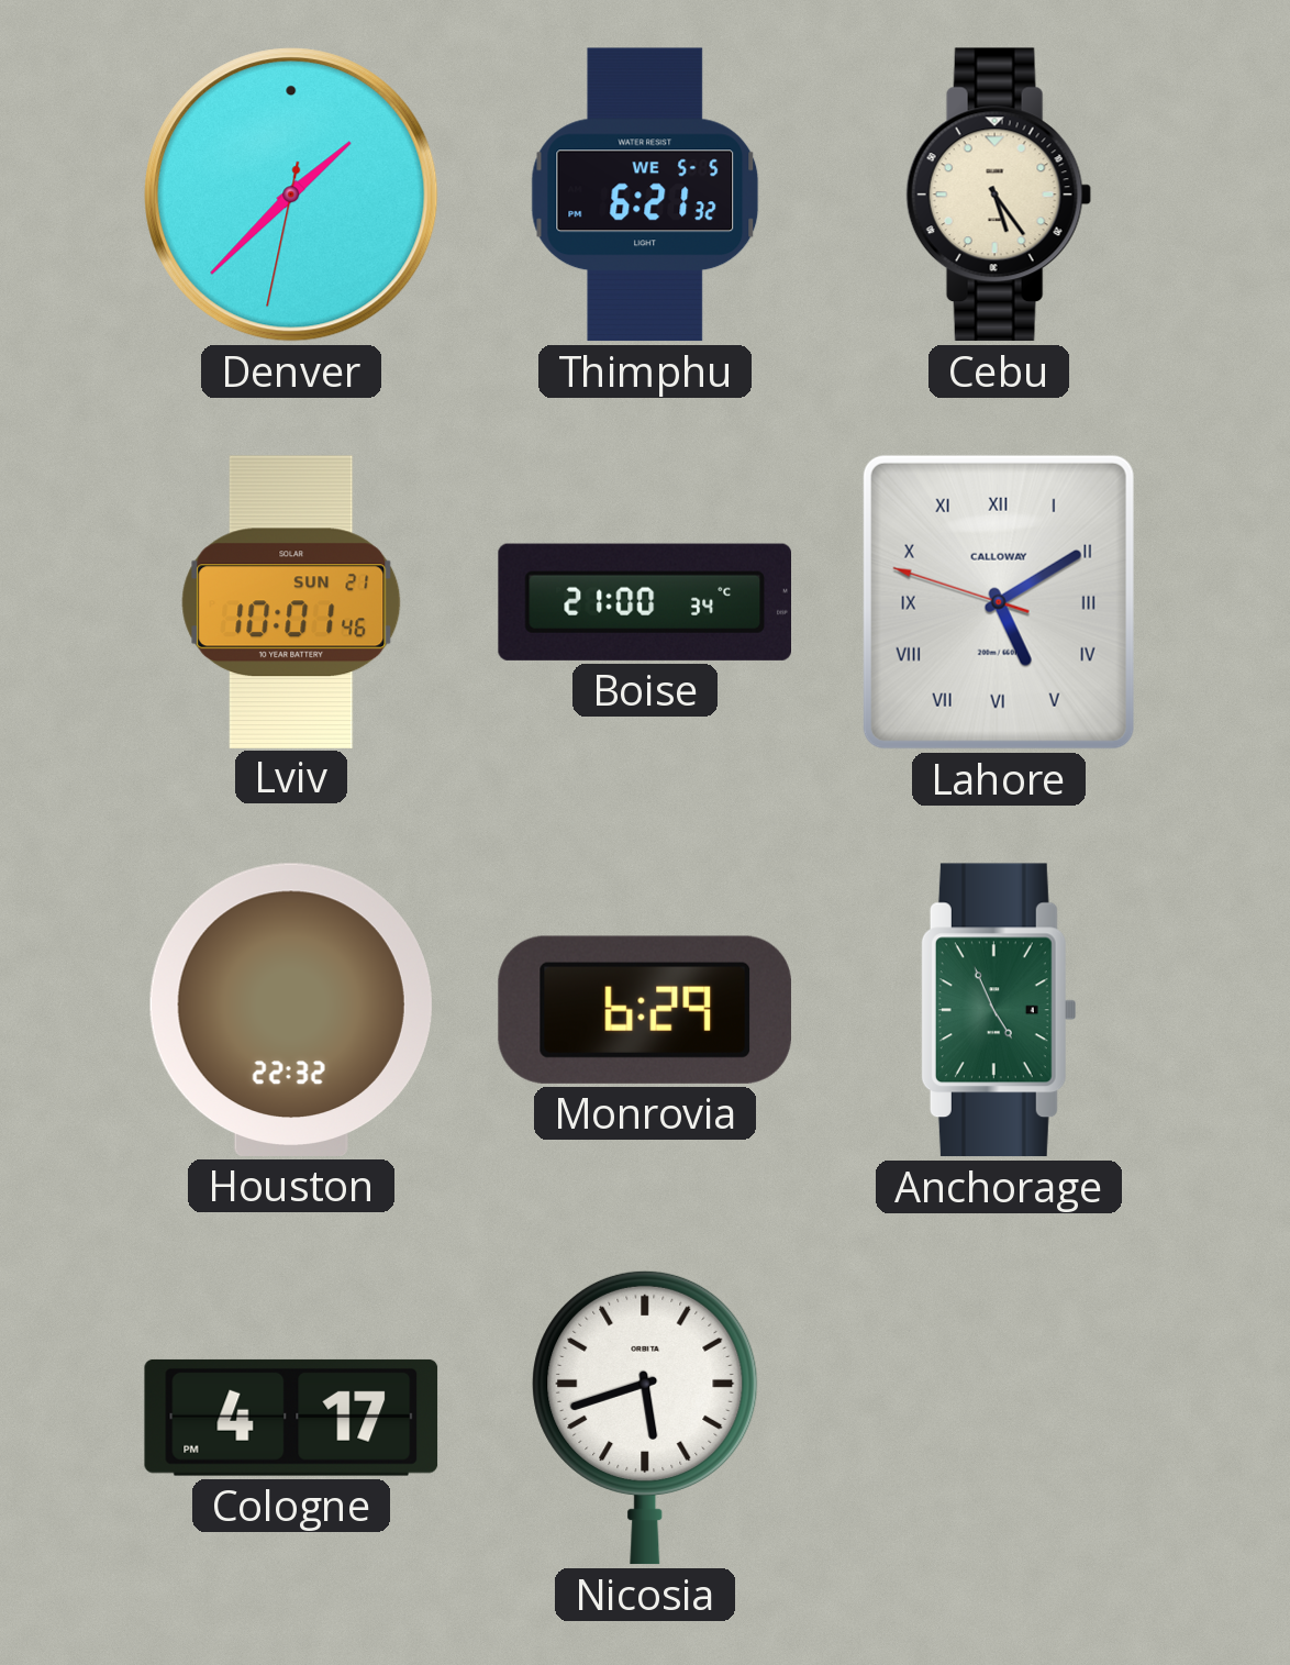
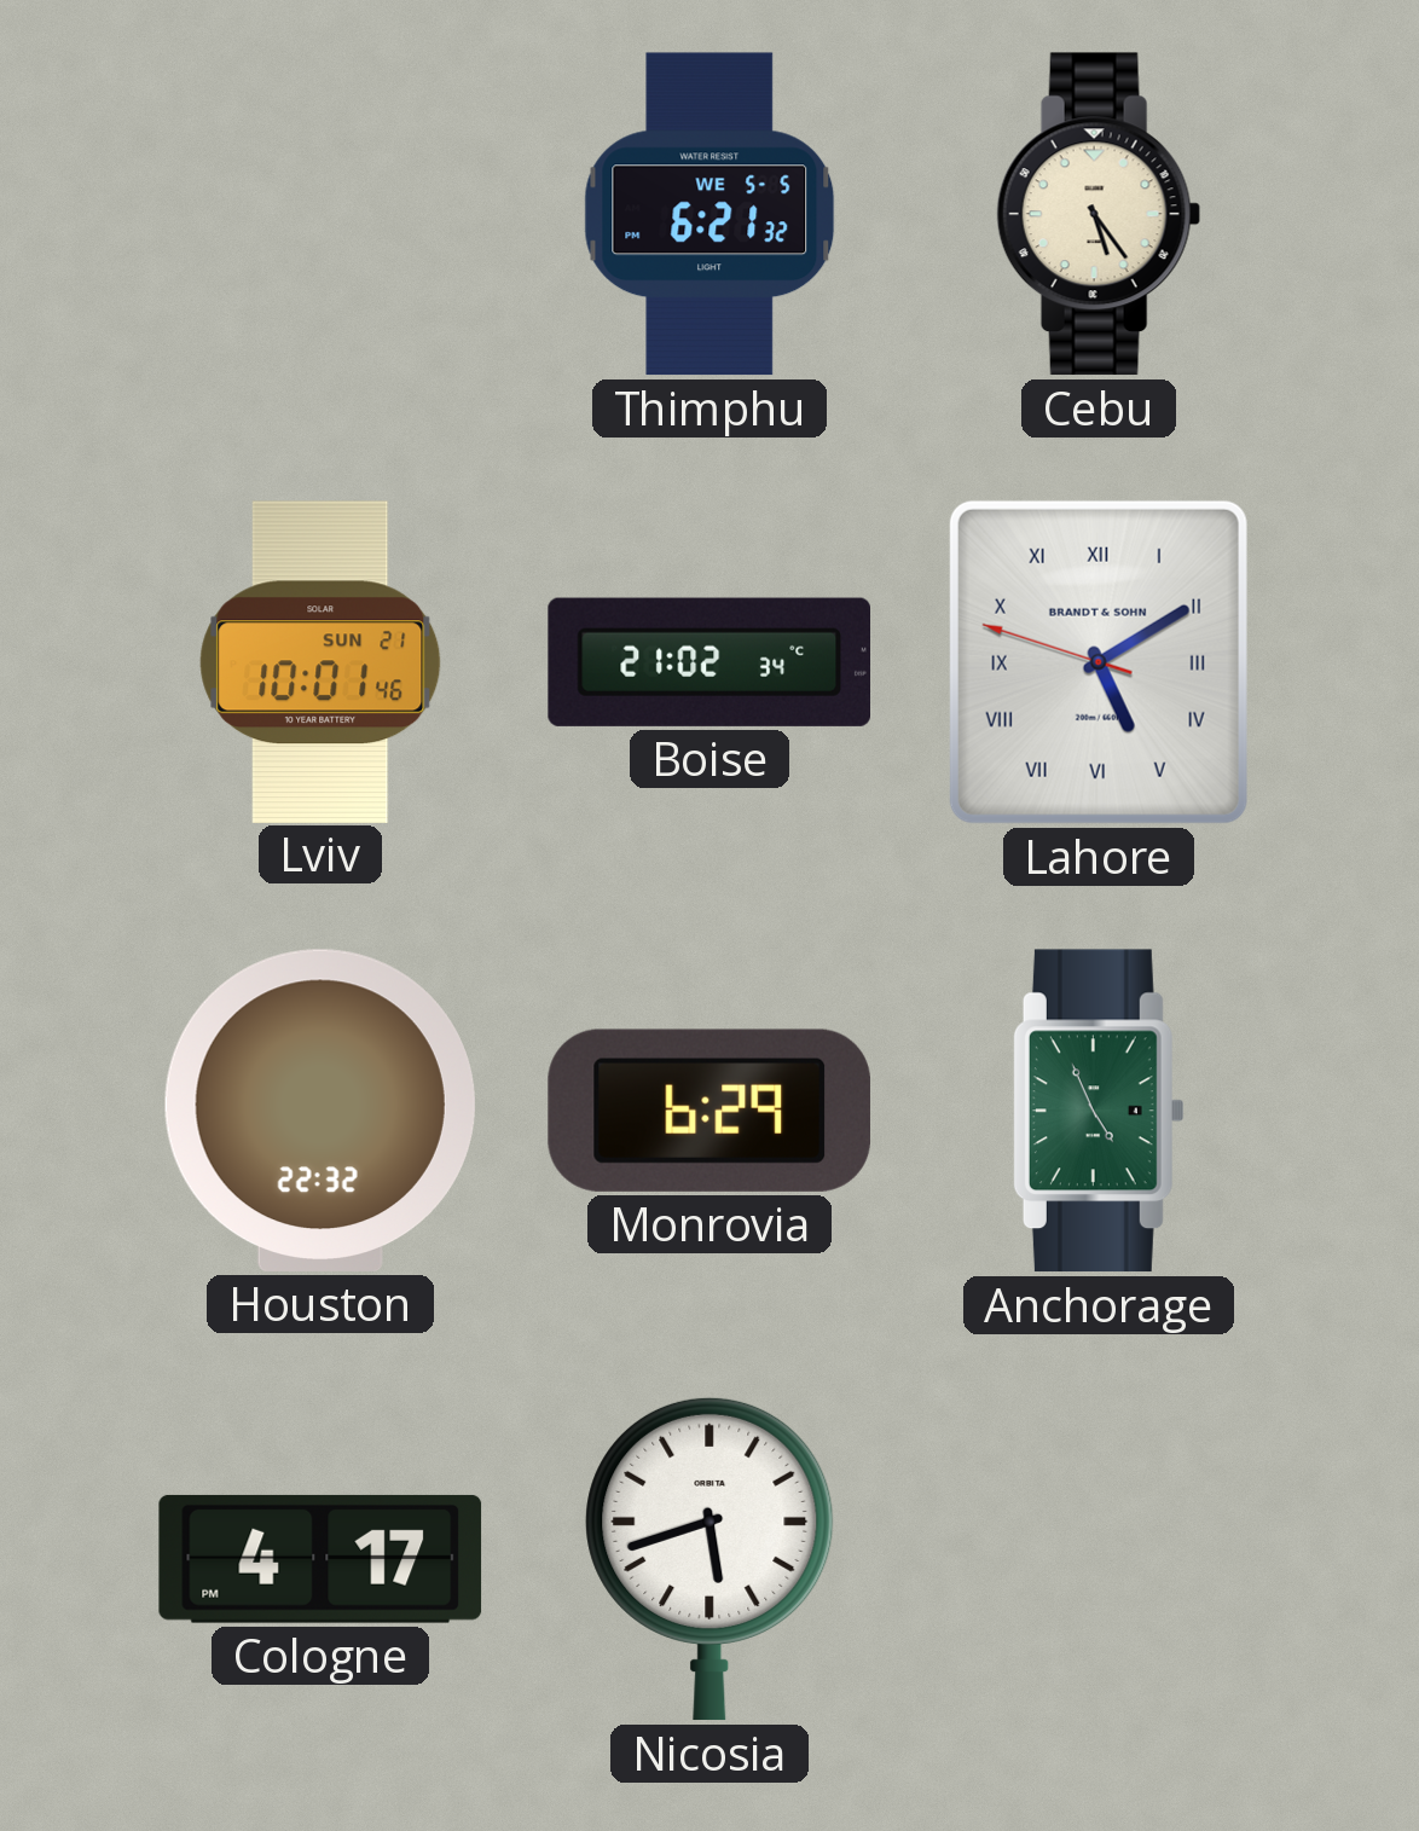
Denver: 1:37 -> none
Boise: 21:00 -> 21:02
Lahore brand: CALLOWAY -> BRANDT & SOHN
